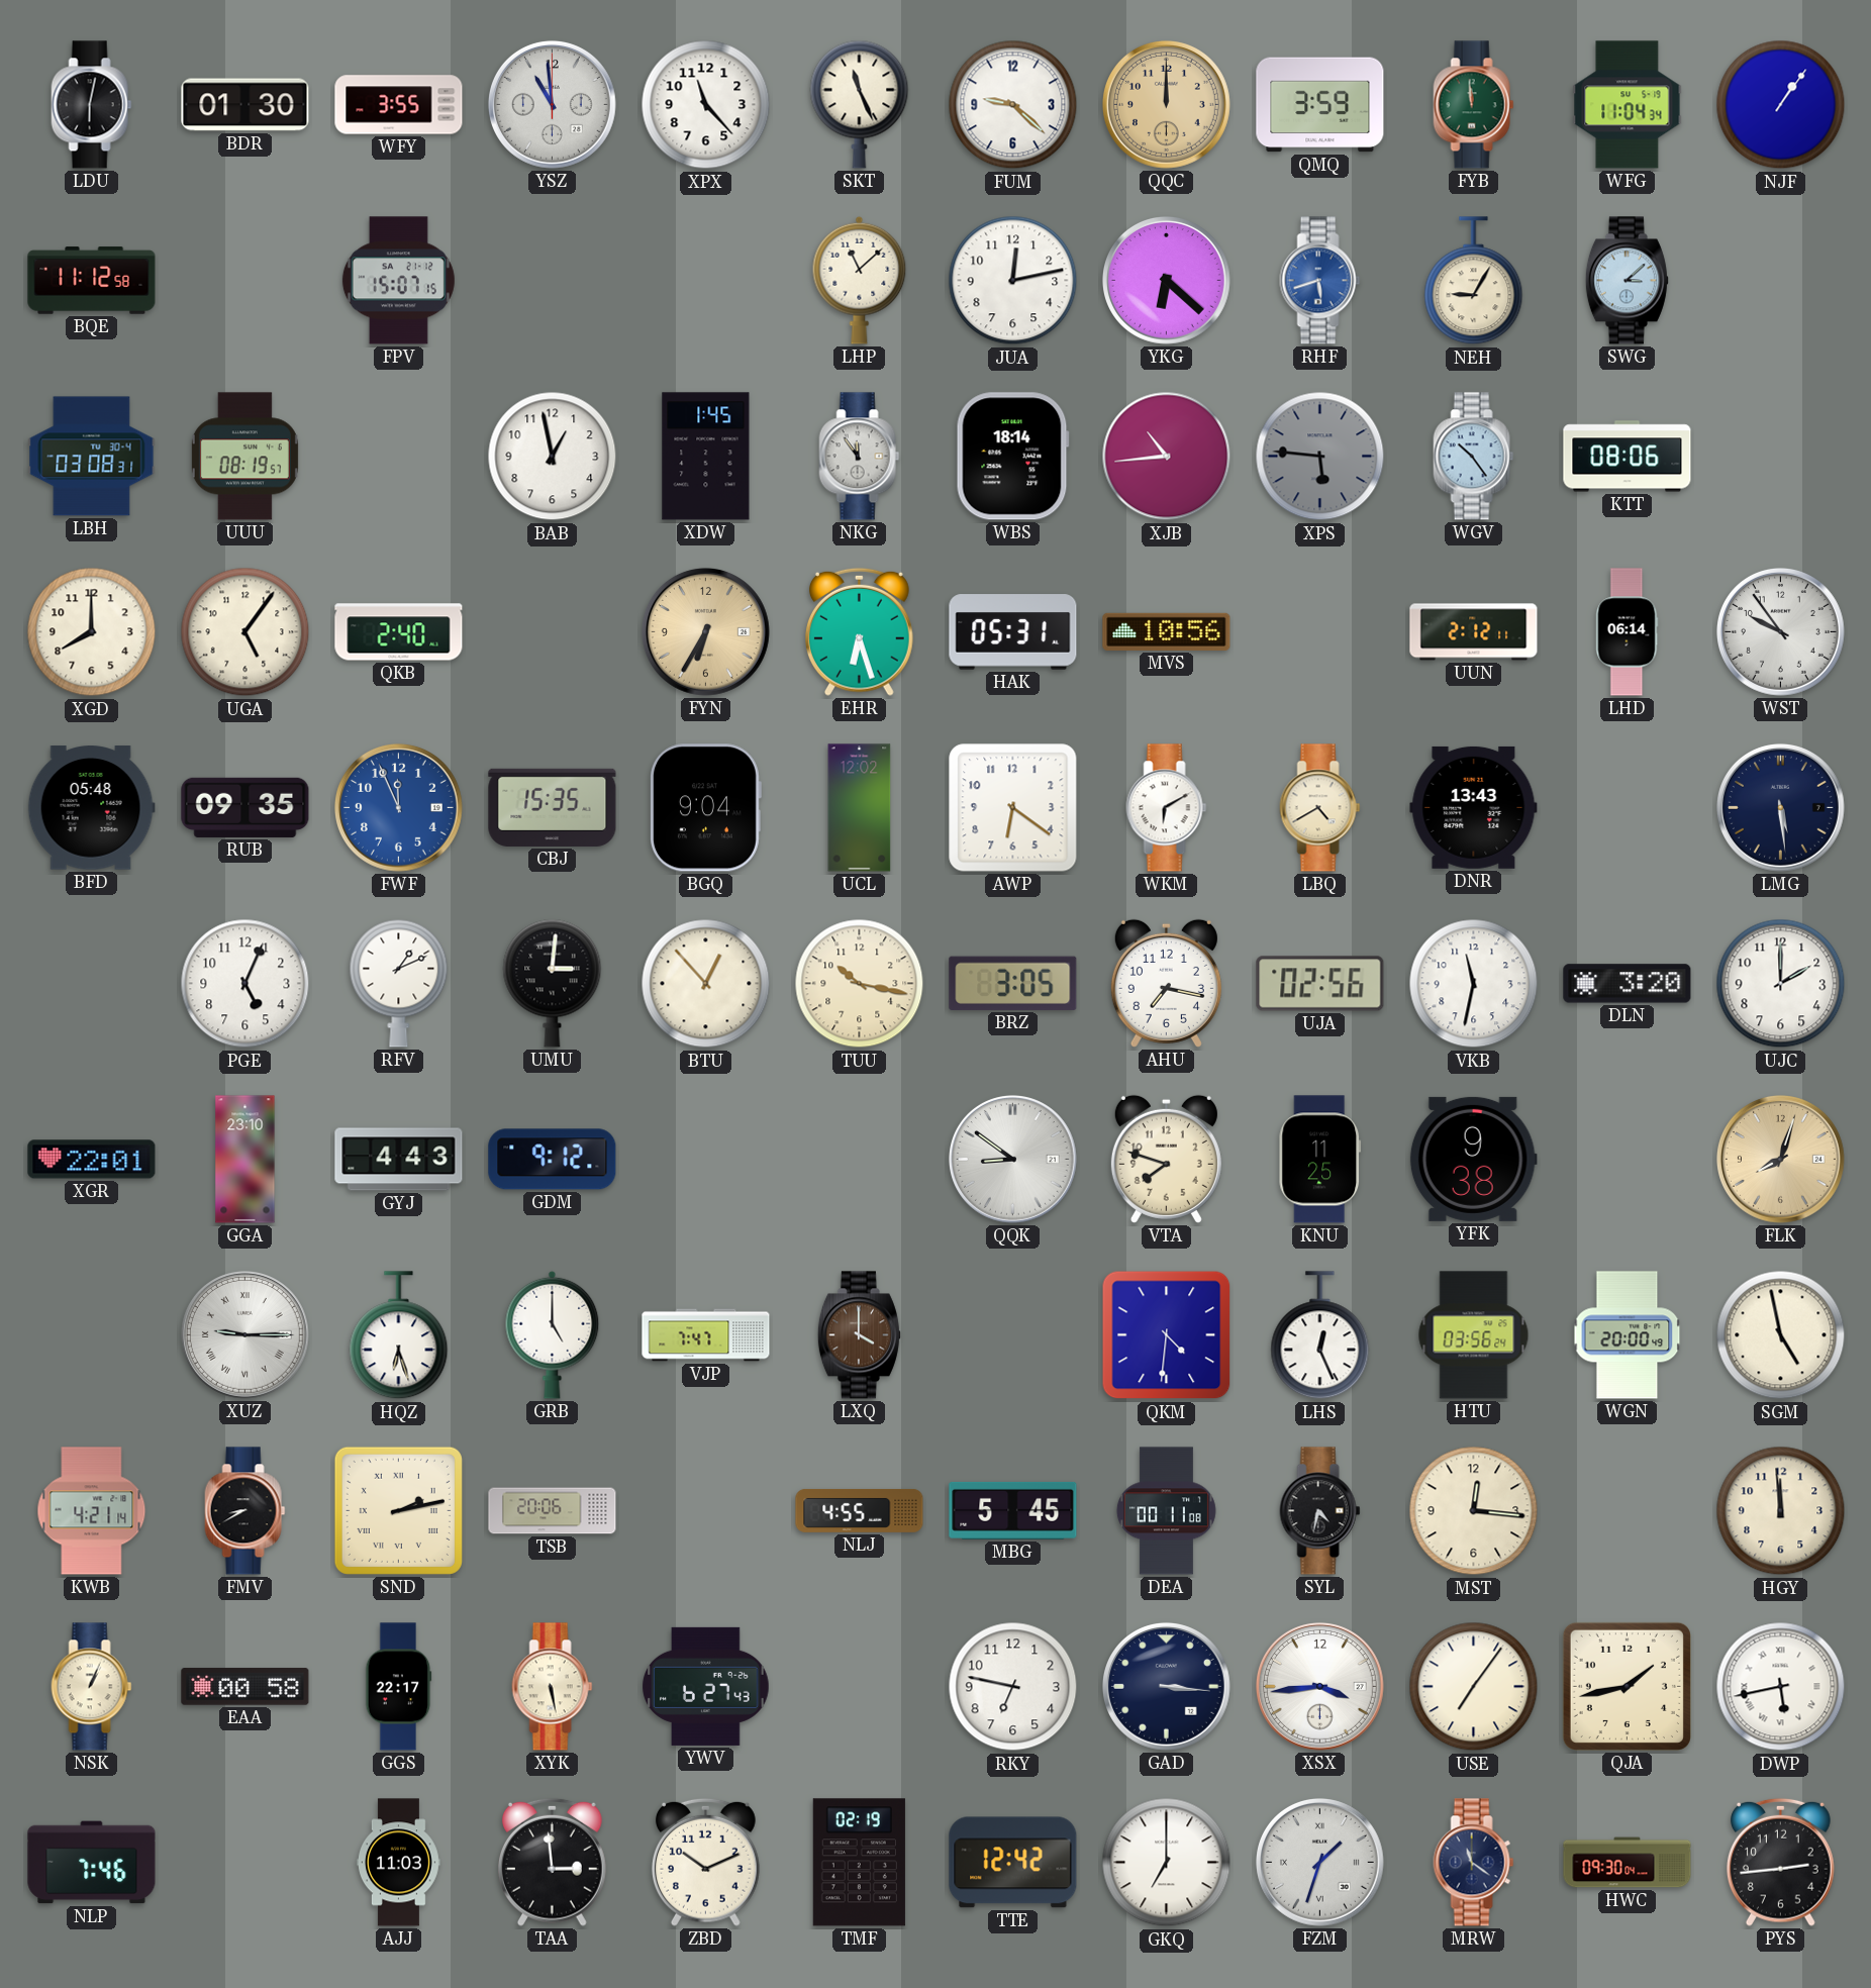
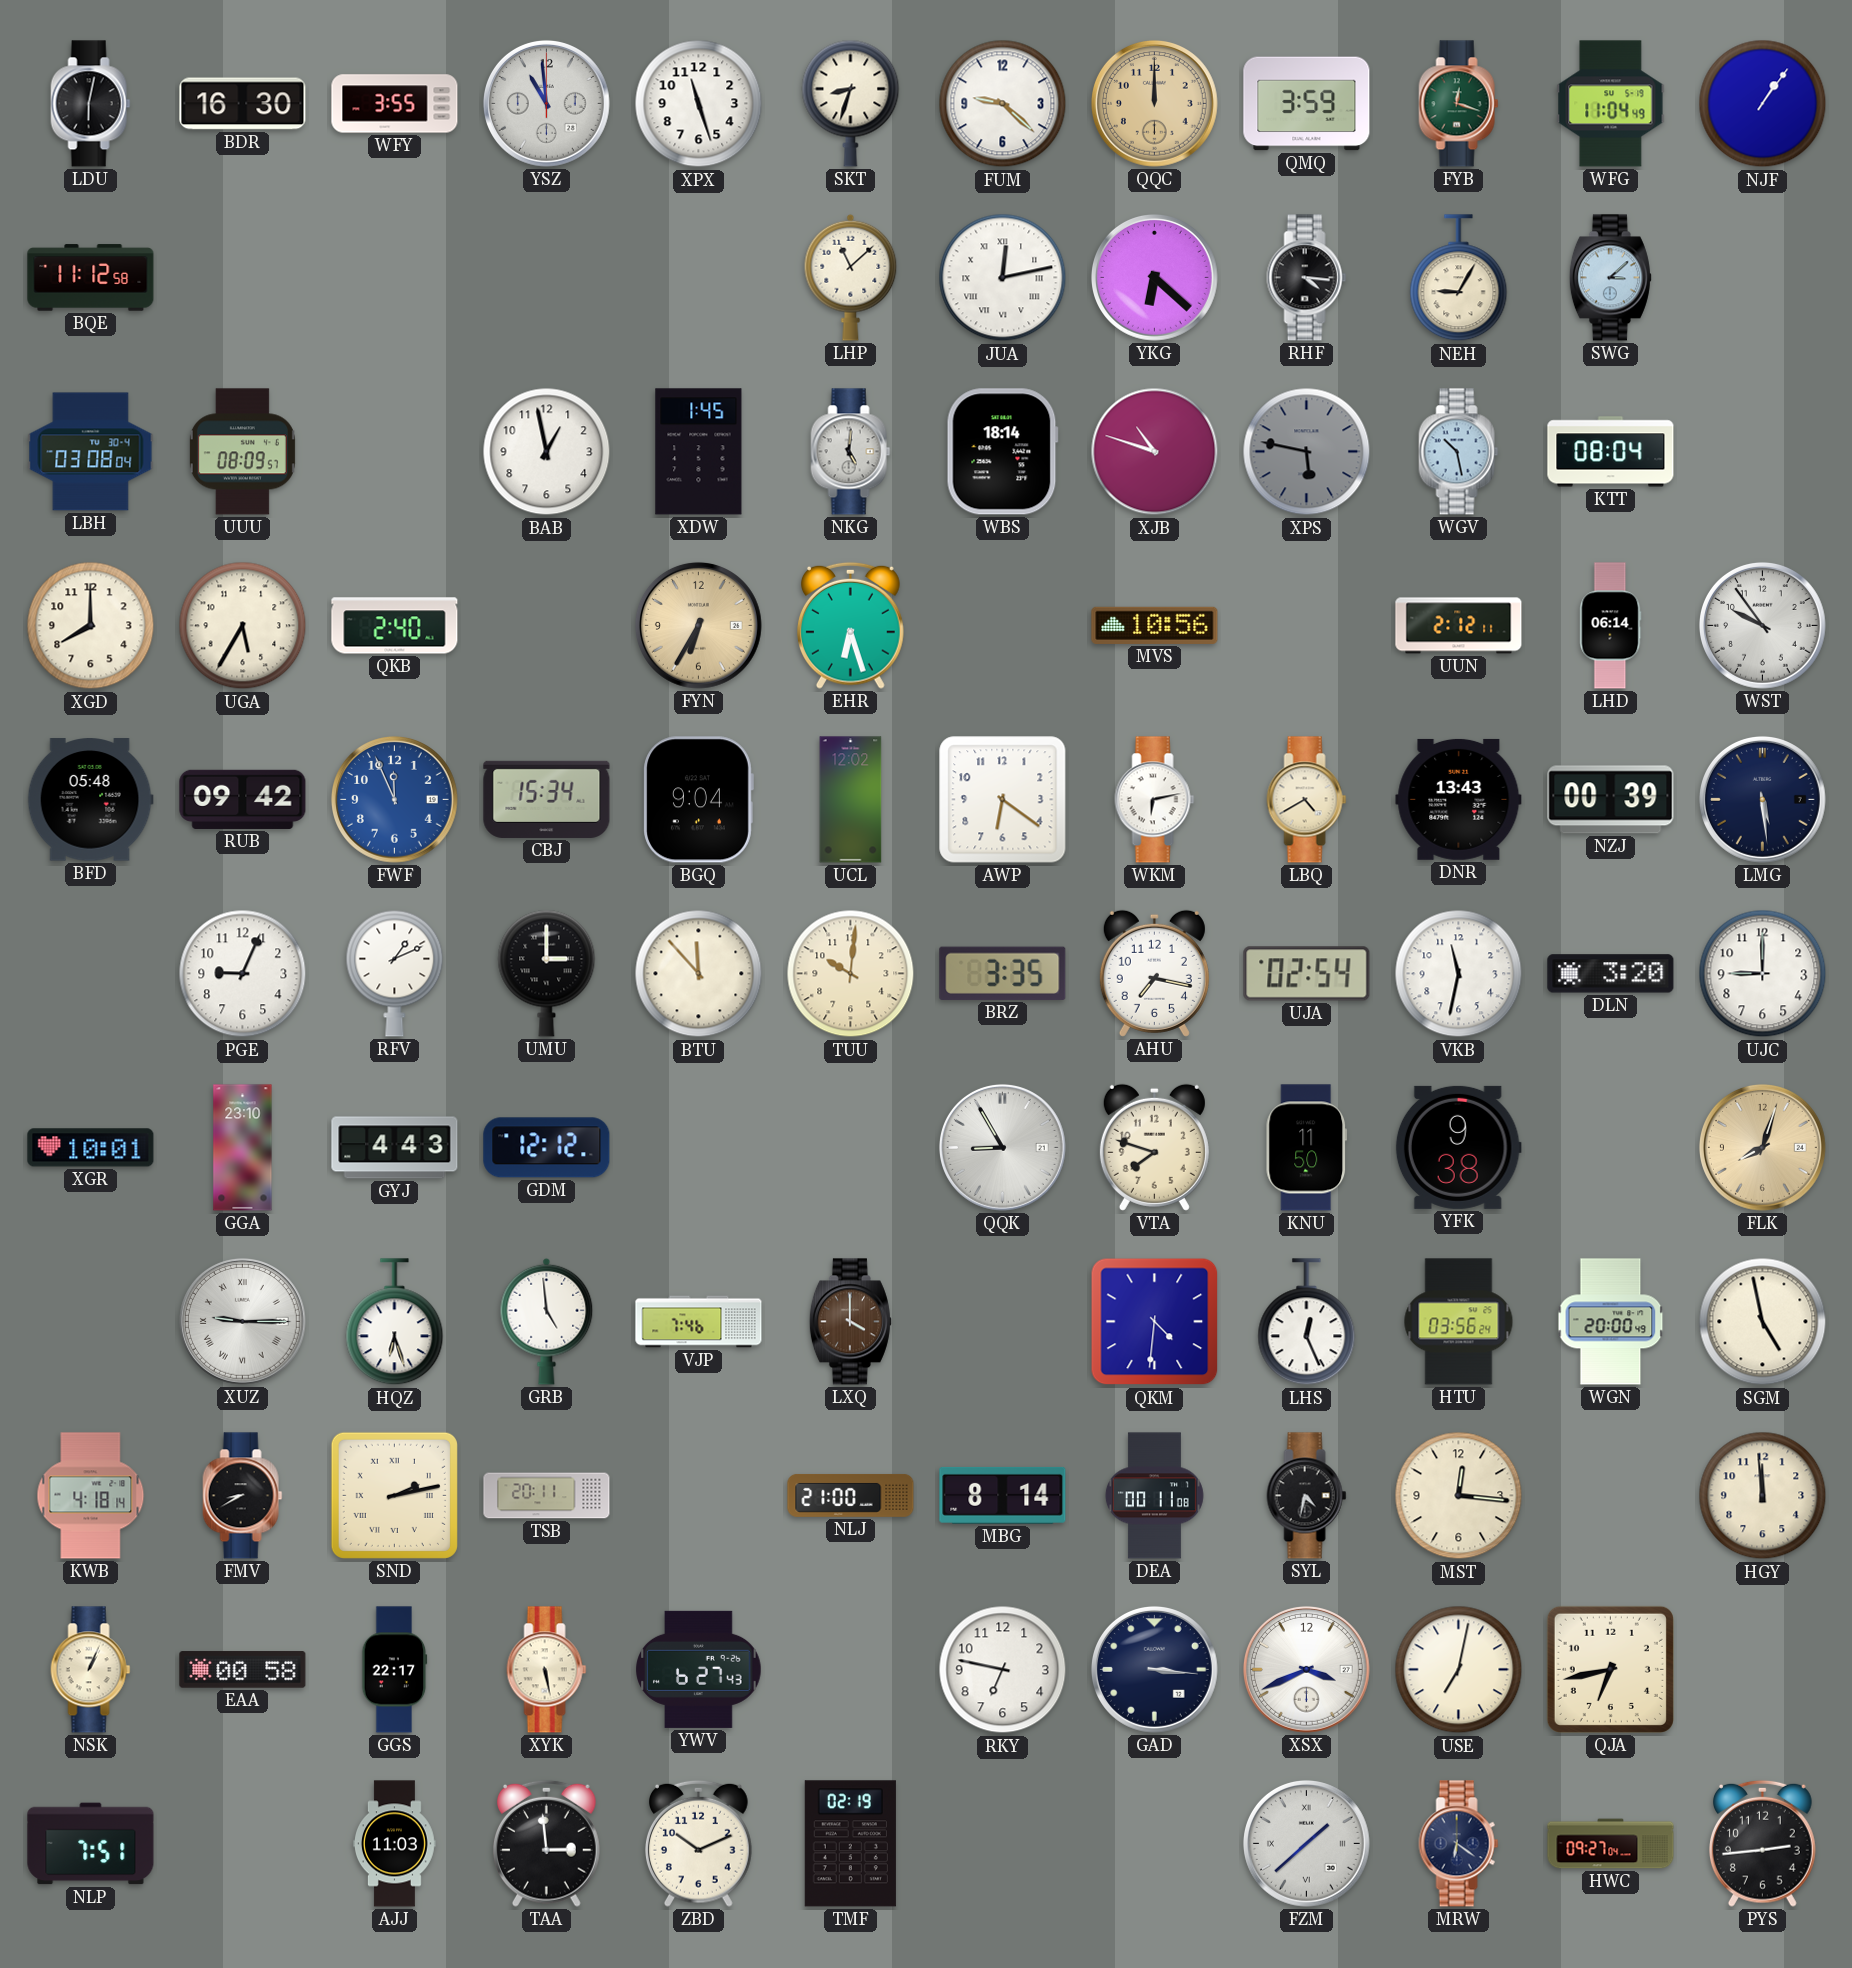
BDR: 01:30 -> 16:30
XPX: 11:23 -> 11:27
SKT: 11:26 -> 8:33
FYB: 11:59 -> 12:18
WFG: 11:04:34 -> 11:04:49
FPV: 15:07 -> none
JUA numerals: Arabic -> Roman
RHF: 5:42 -> 4:16
RHF dial: blue -> black
LBH: 03:08:31 -> 03:08:04
UUU: 08:19 -> 08:09
NKG: 11:54 -> 5:01
XJB: 10:44 -> 10:48
XPS: 5:46 -> 5:47
WGV: 10:24 -> 10:28
KTT: 08:06 -> 08:04
UGA: 5:06 -> 5:35
HAK: 05:31 -> none
RUB: 09:35 -> 09:42
CBJ: 15:35 -> 15:34
WKM: 6:10 -> 6:13
NZJ: none -> 00:39
PGE: 5:04 -> 9:04
UMU: 3:01 -> 3:00
BTU: 12:53 -> 11:53
TUU: 10:17 -> 10:01
BRZ: 3:05 -> 3:35
UJA: 02:56 -> 02:54
UJC: 2:00 -> 9:00
XGR: 22:01 -> 10:01
GDM: 9:12 -> 12:12
QQK: 8:51 -> 8:55
KNU: 11:25 -> 11:50
GRB: 5:00 -> 4:59
VJP: 7:47 -> 7:46
KWB: 4:21 -> 4:18
TSB: 20:06 -> 20:11
NLJ: 4:55 -> 21:00
MBG: 5:45 -> 8:14
XSX: 3:44 -> 3:41
USE: 7:06 -> 7:02
QJA: 1:43 -> 6:43
DWP: 5:43 -> none
NLP: 7:46 -> 7:51
TTE: 12:42 -> none
GKQ: 7:00 -> none
FZM: 1:33 -> 1:38
MRW: 11:21 -> 6:21
HWC: 09:30 -> 09:27
